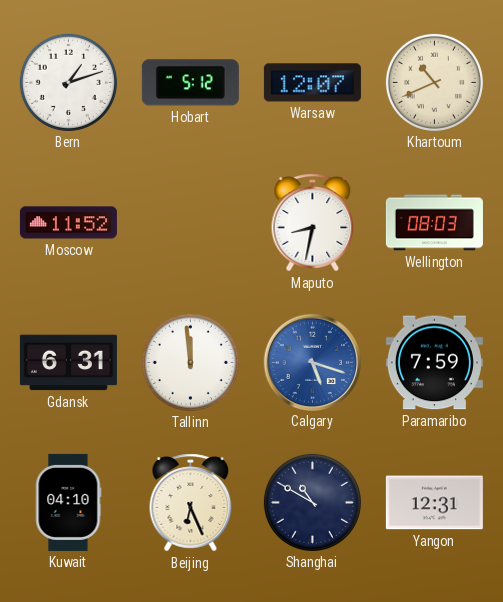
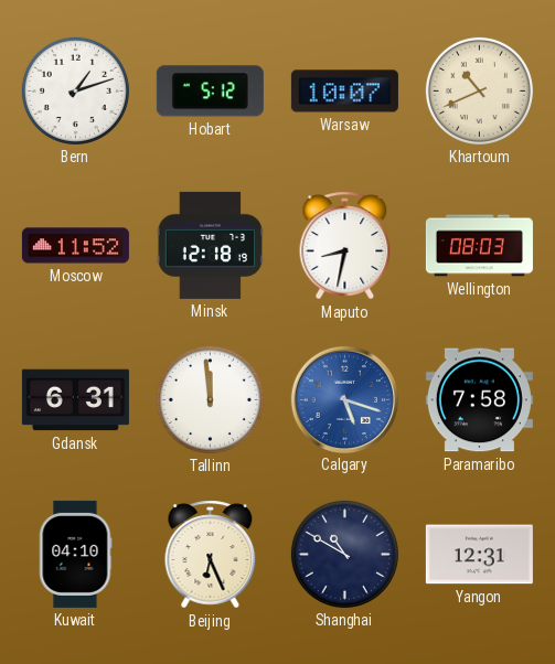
Warsaw: 12:07 -> 10:07
Minsk: none -> 12:18
Paramaribo: 7:59 -> 7:58
